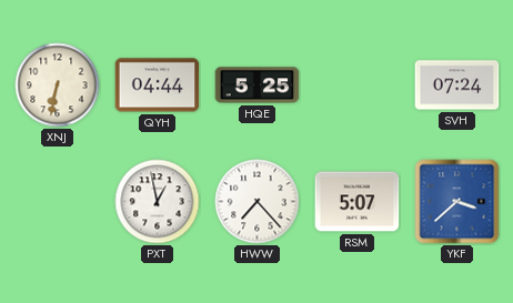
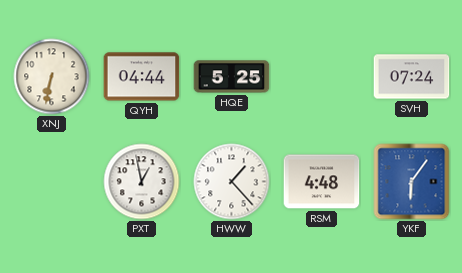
HWW: 7:23 -> 1:23
RSM: 5:07 -> 4:48
YKF: 3:38 -> 6:06
